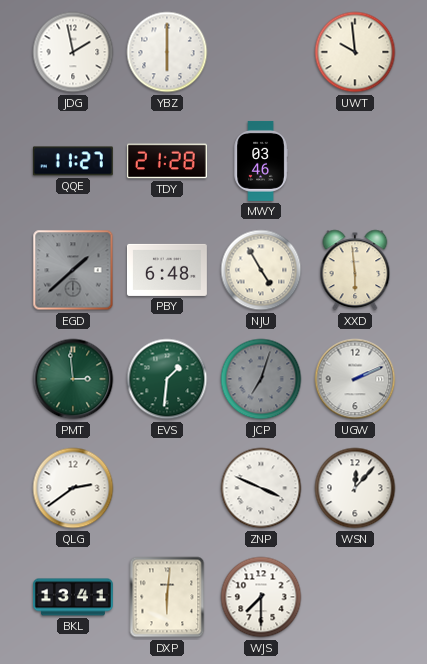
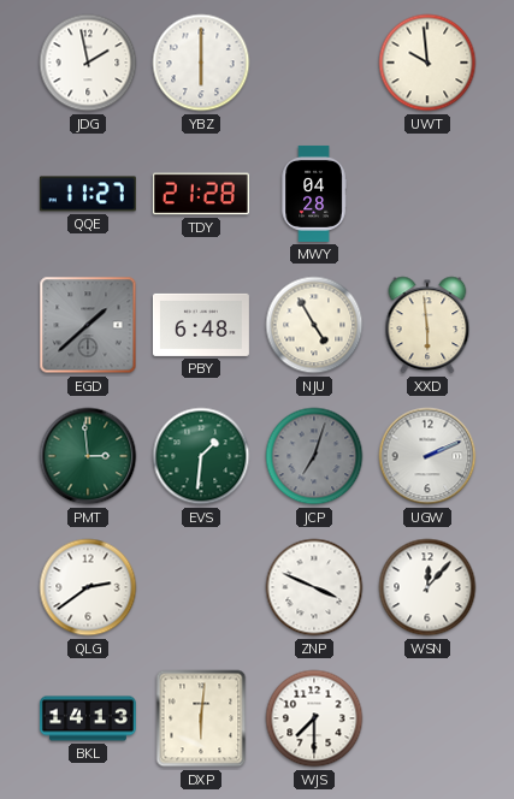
MWY: 03:46 -> 04:28
BKL: 13:41 -> 14:13
